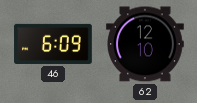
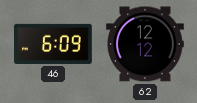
62: 12:10 -> 12:12
